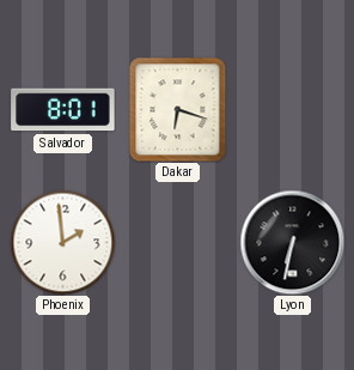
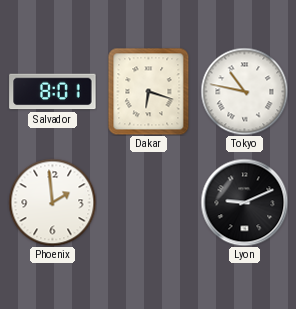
Tokyo: none -> 10:47
Lyon: 6:32 -> 9:11
